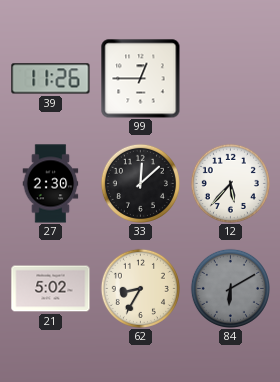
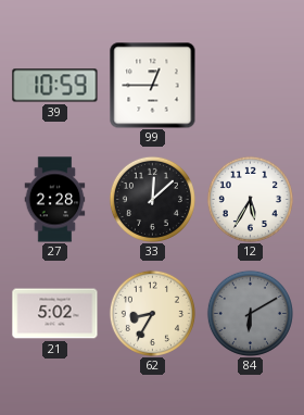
39: 11:26 -> 10:59
27: 2:30 -> 2:28
12: 5:37 -> 5:35
